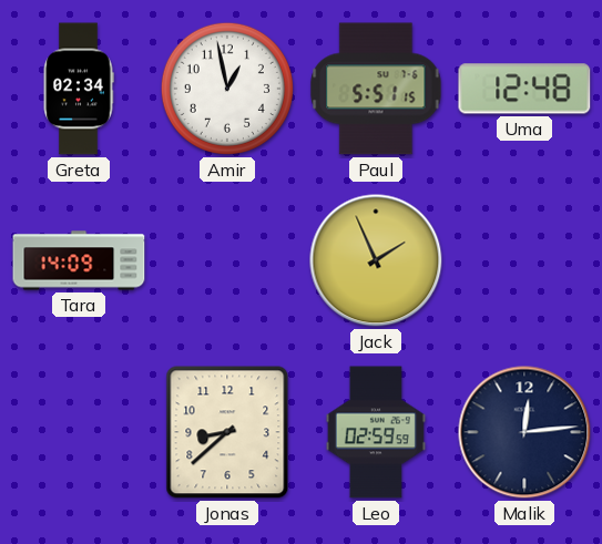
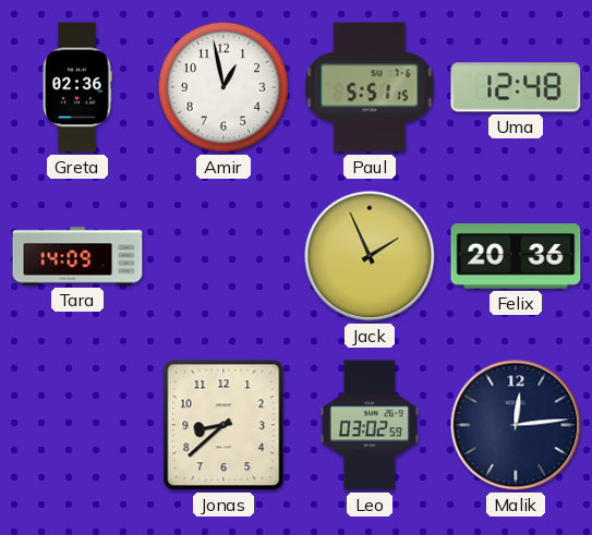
Greta: 02:34 -> 02:36
Felix: none -> 20:36
Leo: 02:59 -> 03:02
